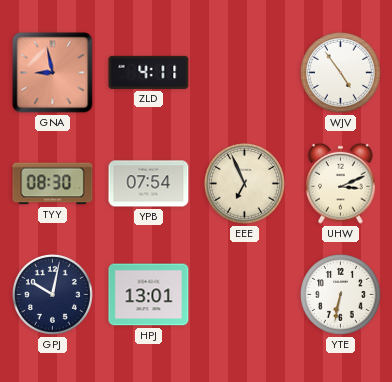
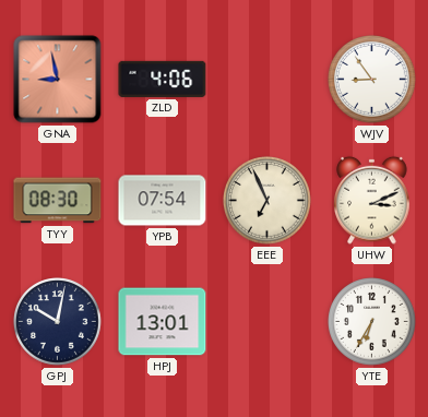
ZLD: 4:11 -> 4:06
WJV: 4:54 -> 8:54
YTE: 6:32 -> 6:35
